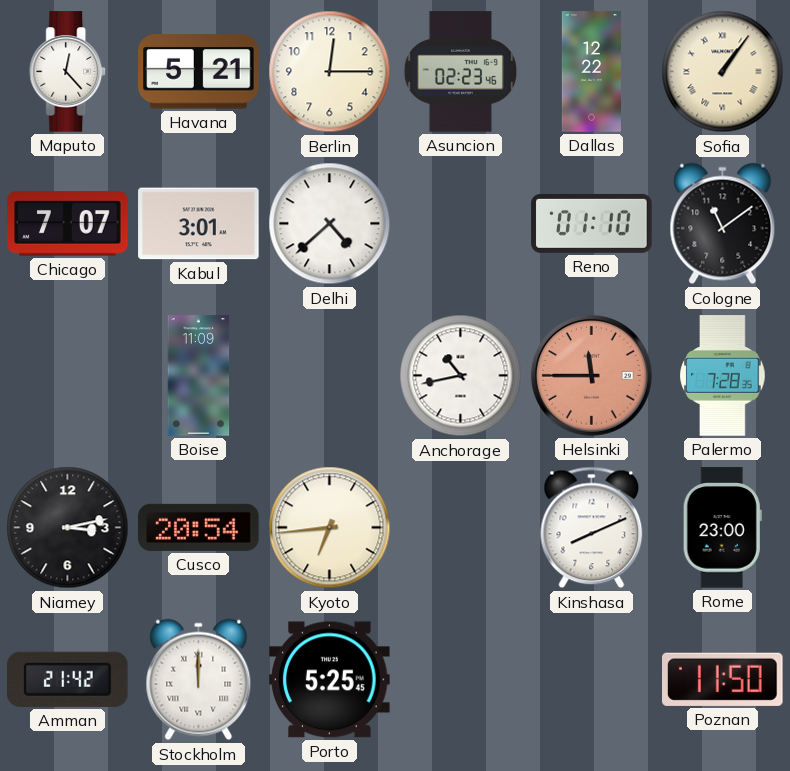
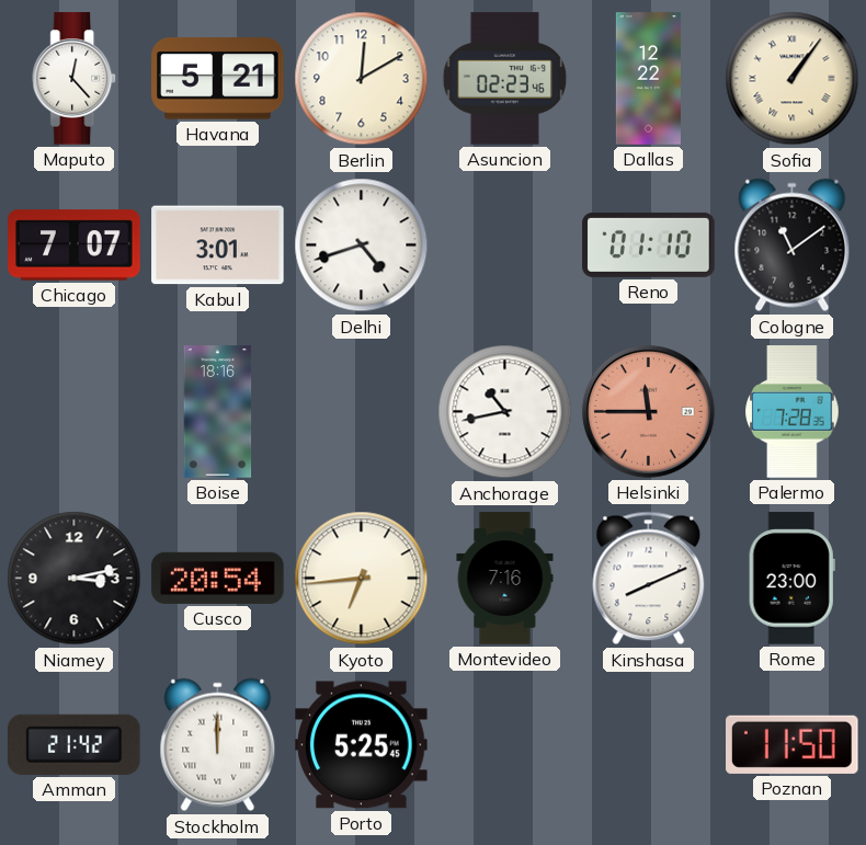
Berlin: 12:15 -> 12:10
Delhi: 4:38 -> 4:42
Boise: 11:09 -> 18:16
Montevideo: none -> 7:16
